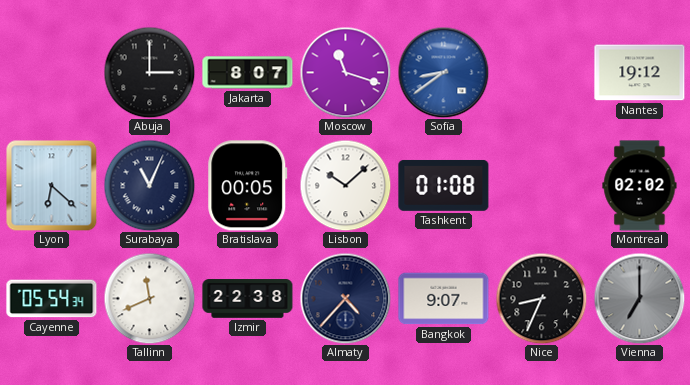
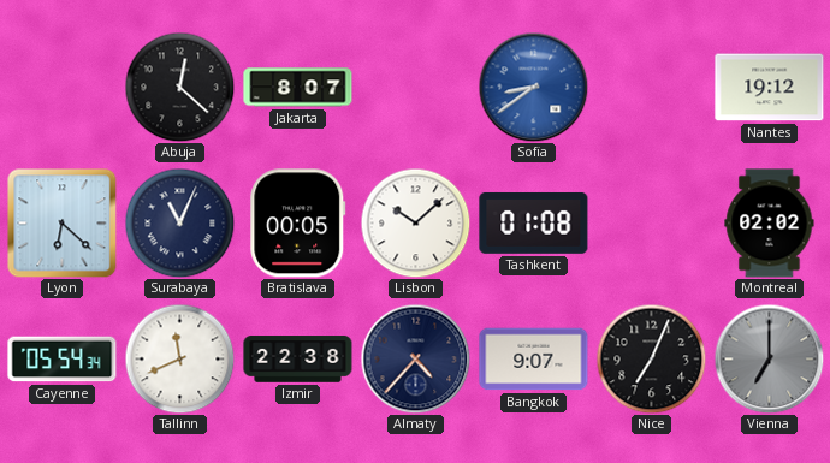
Abuja: 3:00 -> 12:22
Moscow: 11:18 -> none
Nice: 8:34 -> 7:04
